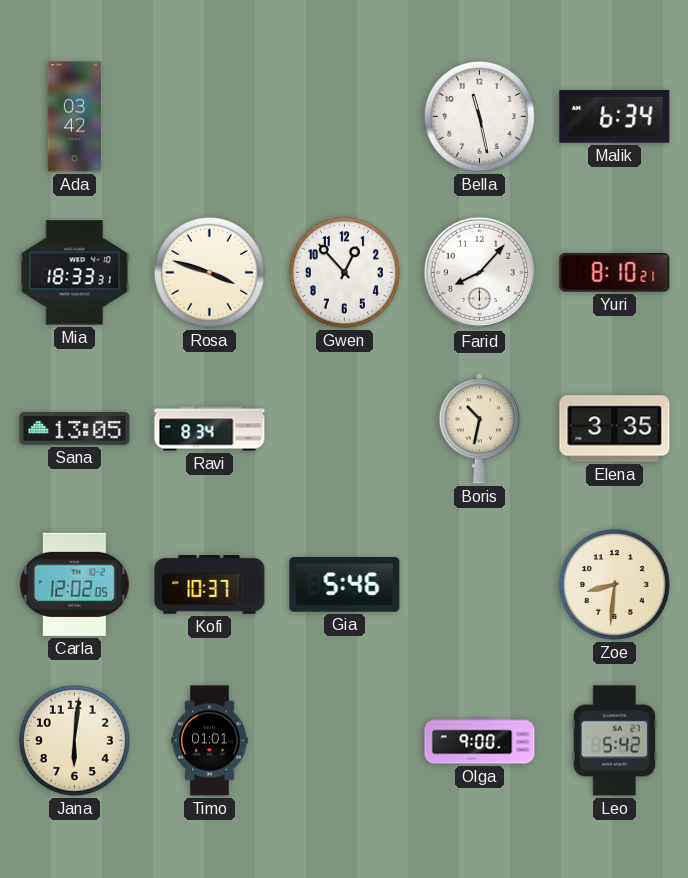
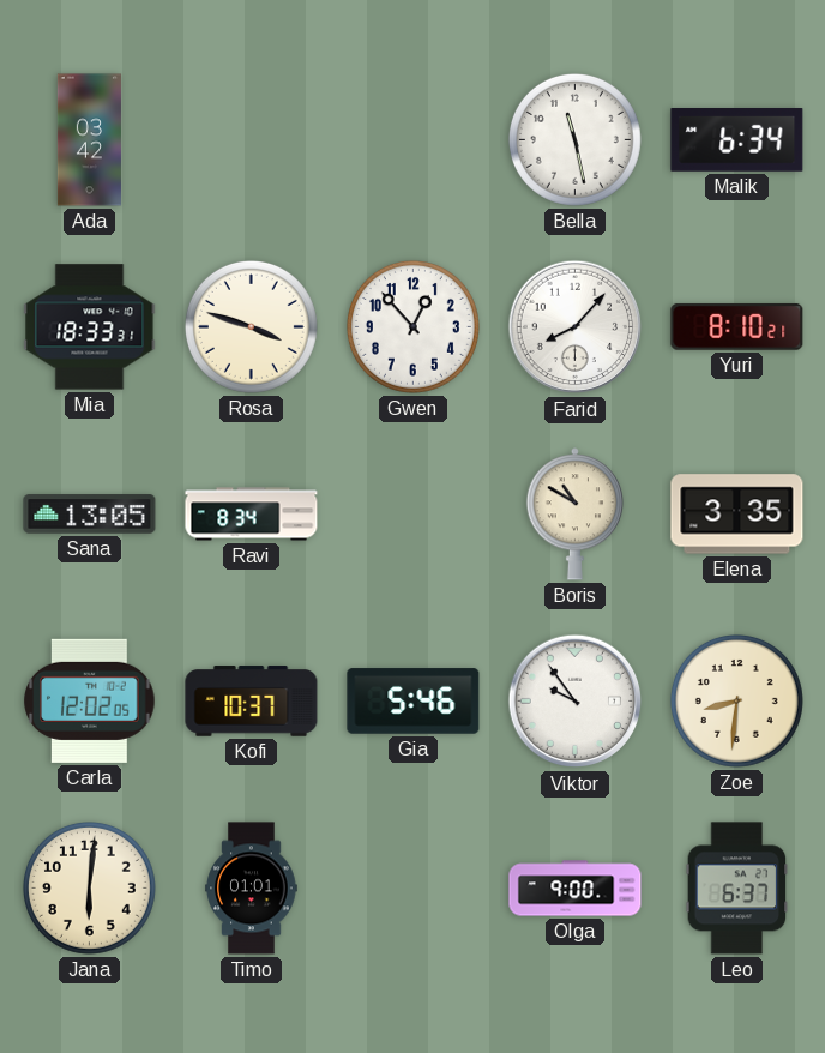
Boris: 10:32 -> 10:50
Viktor: none -> 9:54
Leo: 5:42 -> 6:37
